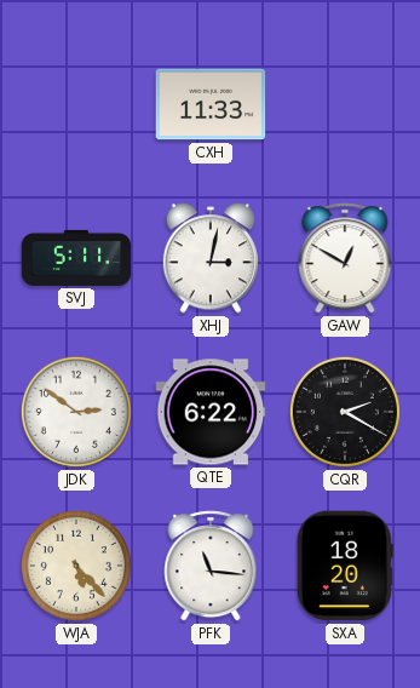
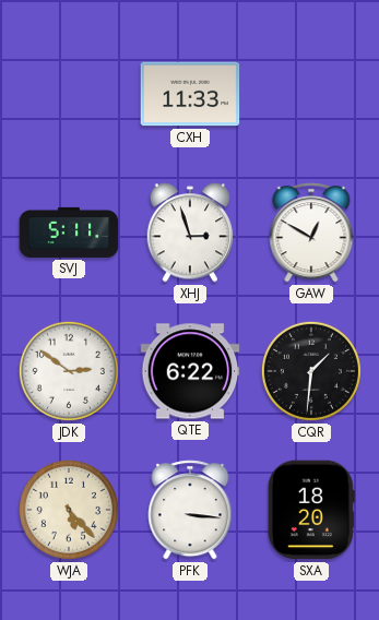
XHJ: 3:02 -> 2:57
CQR: 2:20 -> 1:31
PFK: 11:16 -> 3:16
